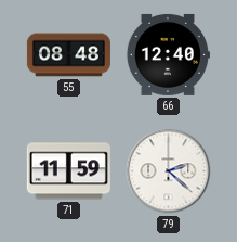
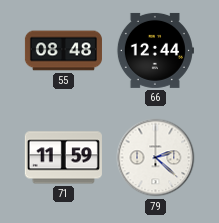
66: 12:40 -> 12:44
